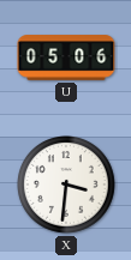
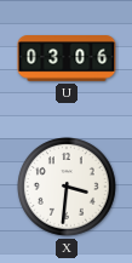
U: 05:06 -> 03:06
